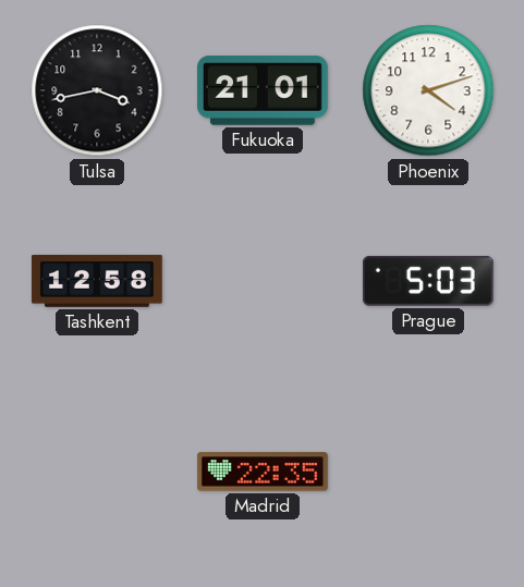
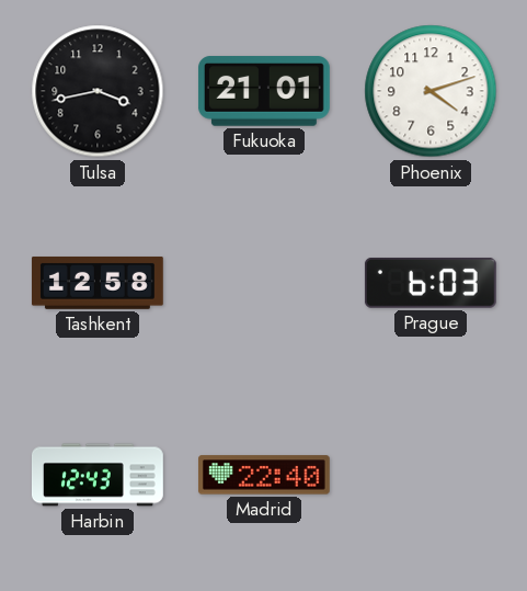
Prague: 5:03 -> 6:03
Harbin: none -> 12:43
Madrid: 22:35 -> 22:40
